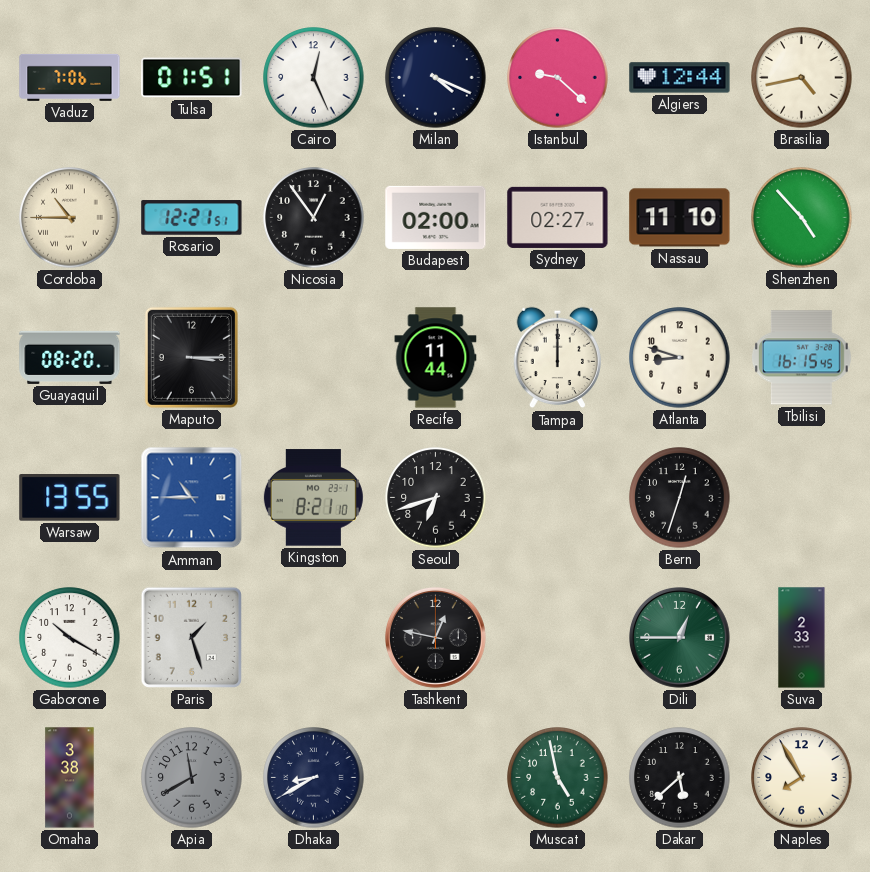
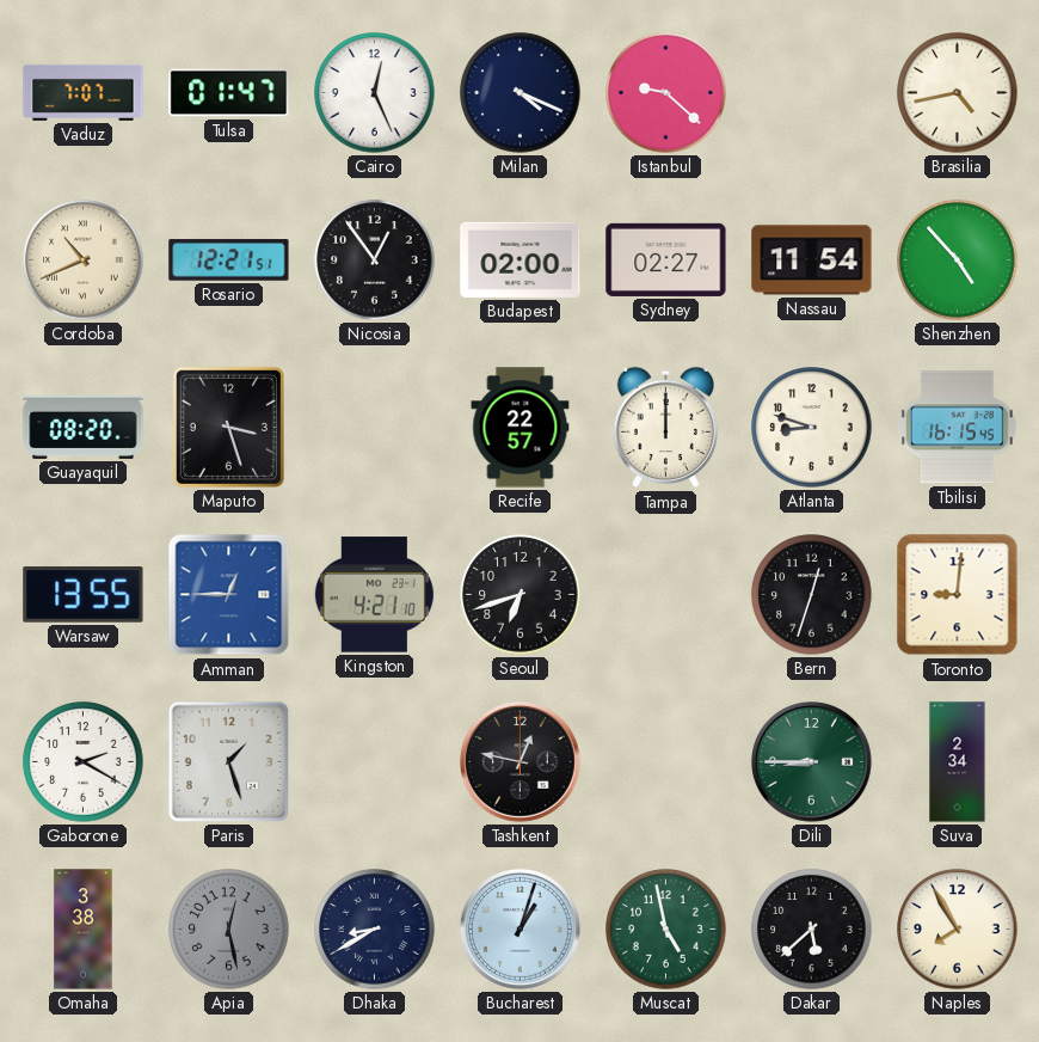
Vaduz: 7:06 -> 7:07
Tulsa: 01:51 -> 01:47
Algiers: 12:44 -> none
Cordoba: 10:45 -> 10:41
Nassau: 11:10 -> 11:54
Maputo: 3:15 -> 3:27
Recife: 11:44 -> 22:57
Amman: 10:45 -> 12:45
Kingston: 8:21 -> 4:21
Toronto: none -> 9:01
Gaborone: 10:20 -> 2:20
Dili: 12:45 -> 8:45
Suva: 2:33 -> 2:34
Apia: 11:40 -> 12:28
Bucharest: none -> 1:03
